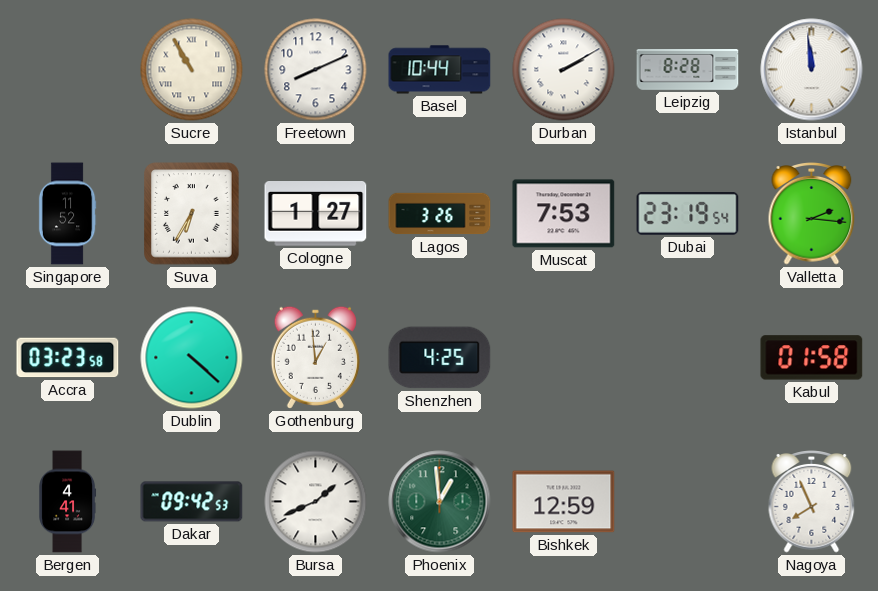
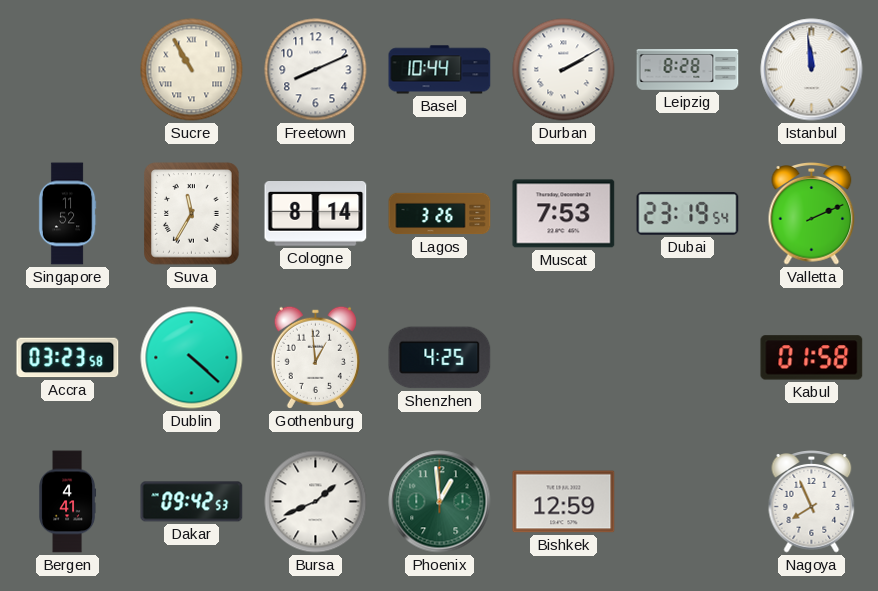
Suva: 6:35 -> 11:35
Cologne: 1:27 -> 8:14
Valletta: 2:16 -> 2:11
